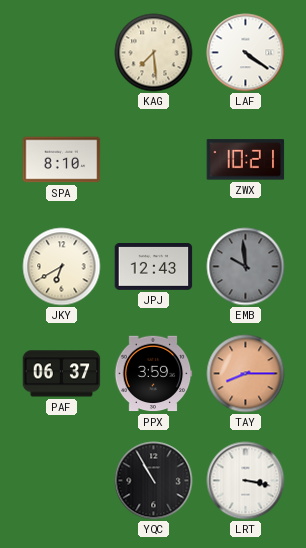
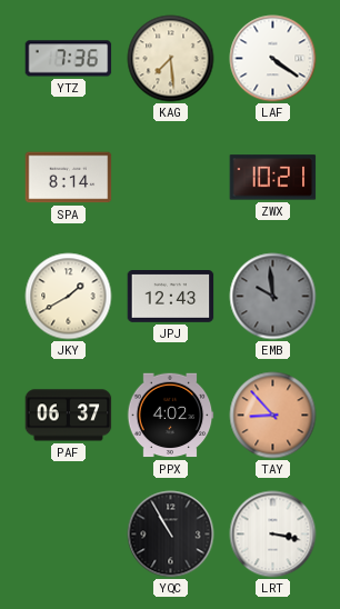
YTZ: none -> 7:36
SPA: 8:10 -> 8:14
JKY: 6:40 -> 1:40
PPX: 3:59 -> 4:02
TAY: 8:15 -> 8:53
